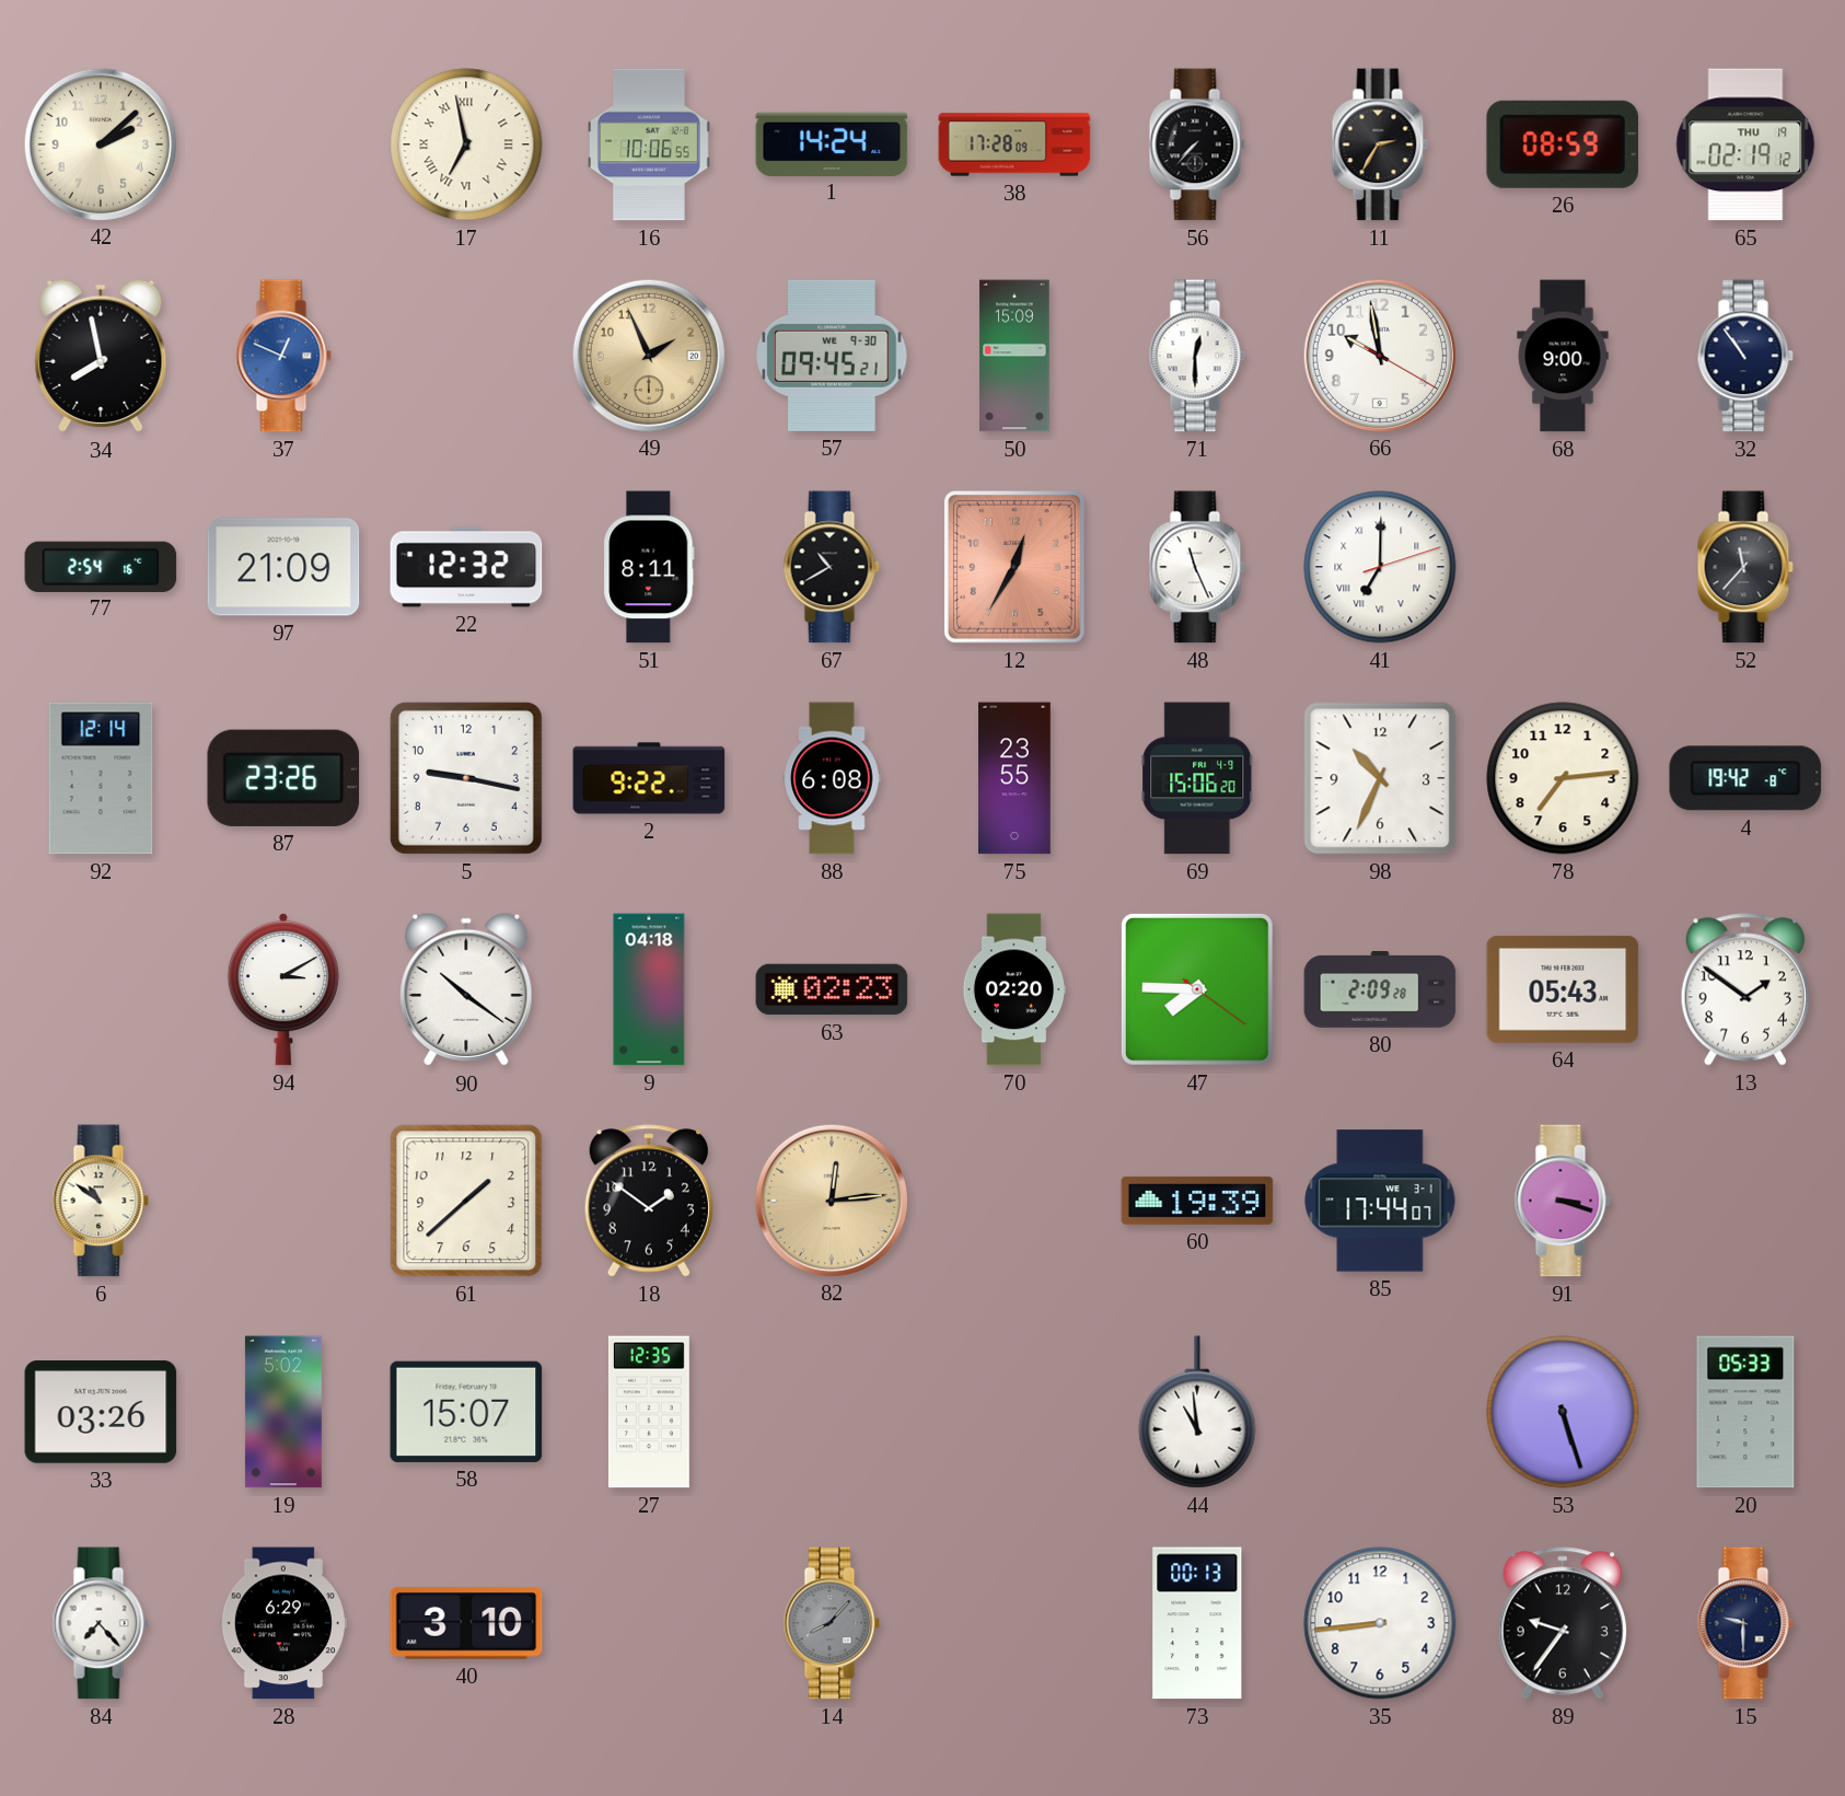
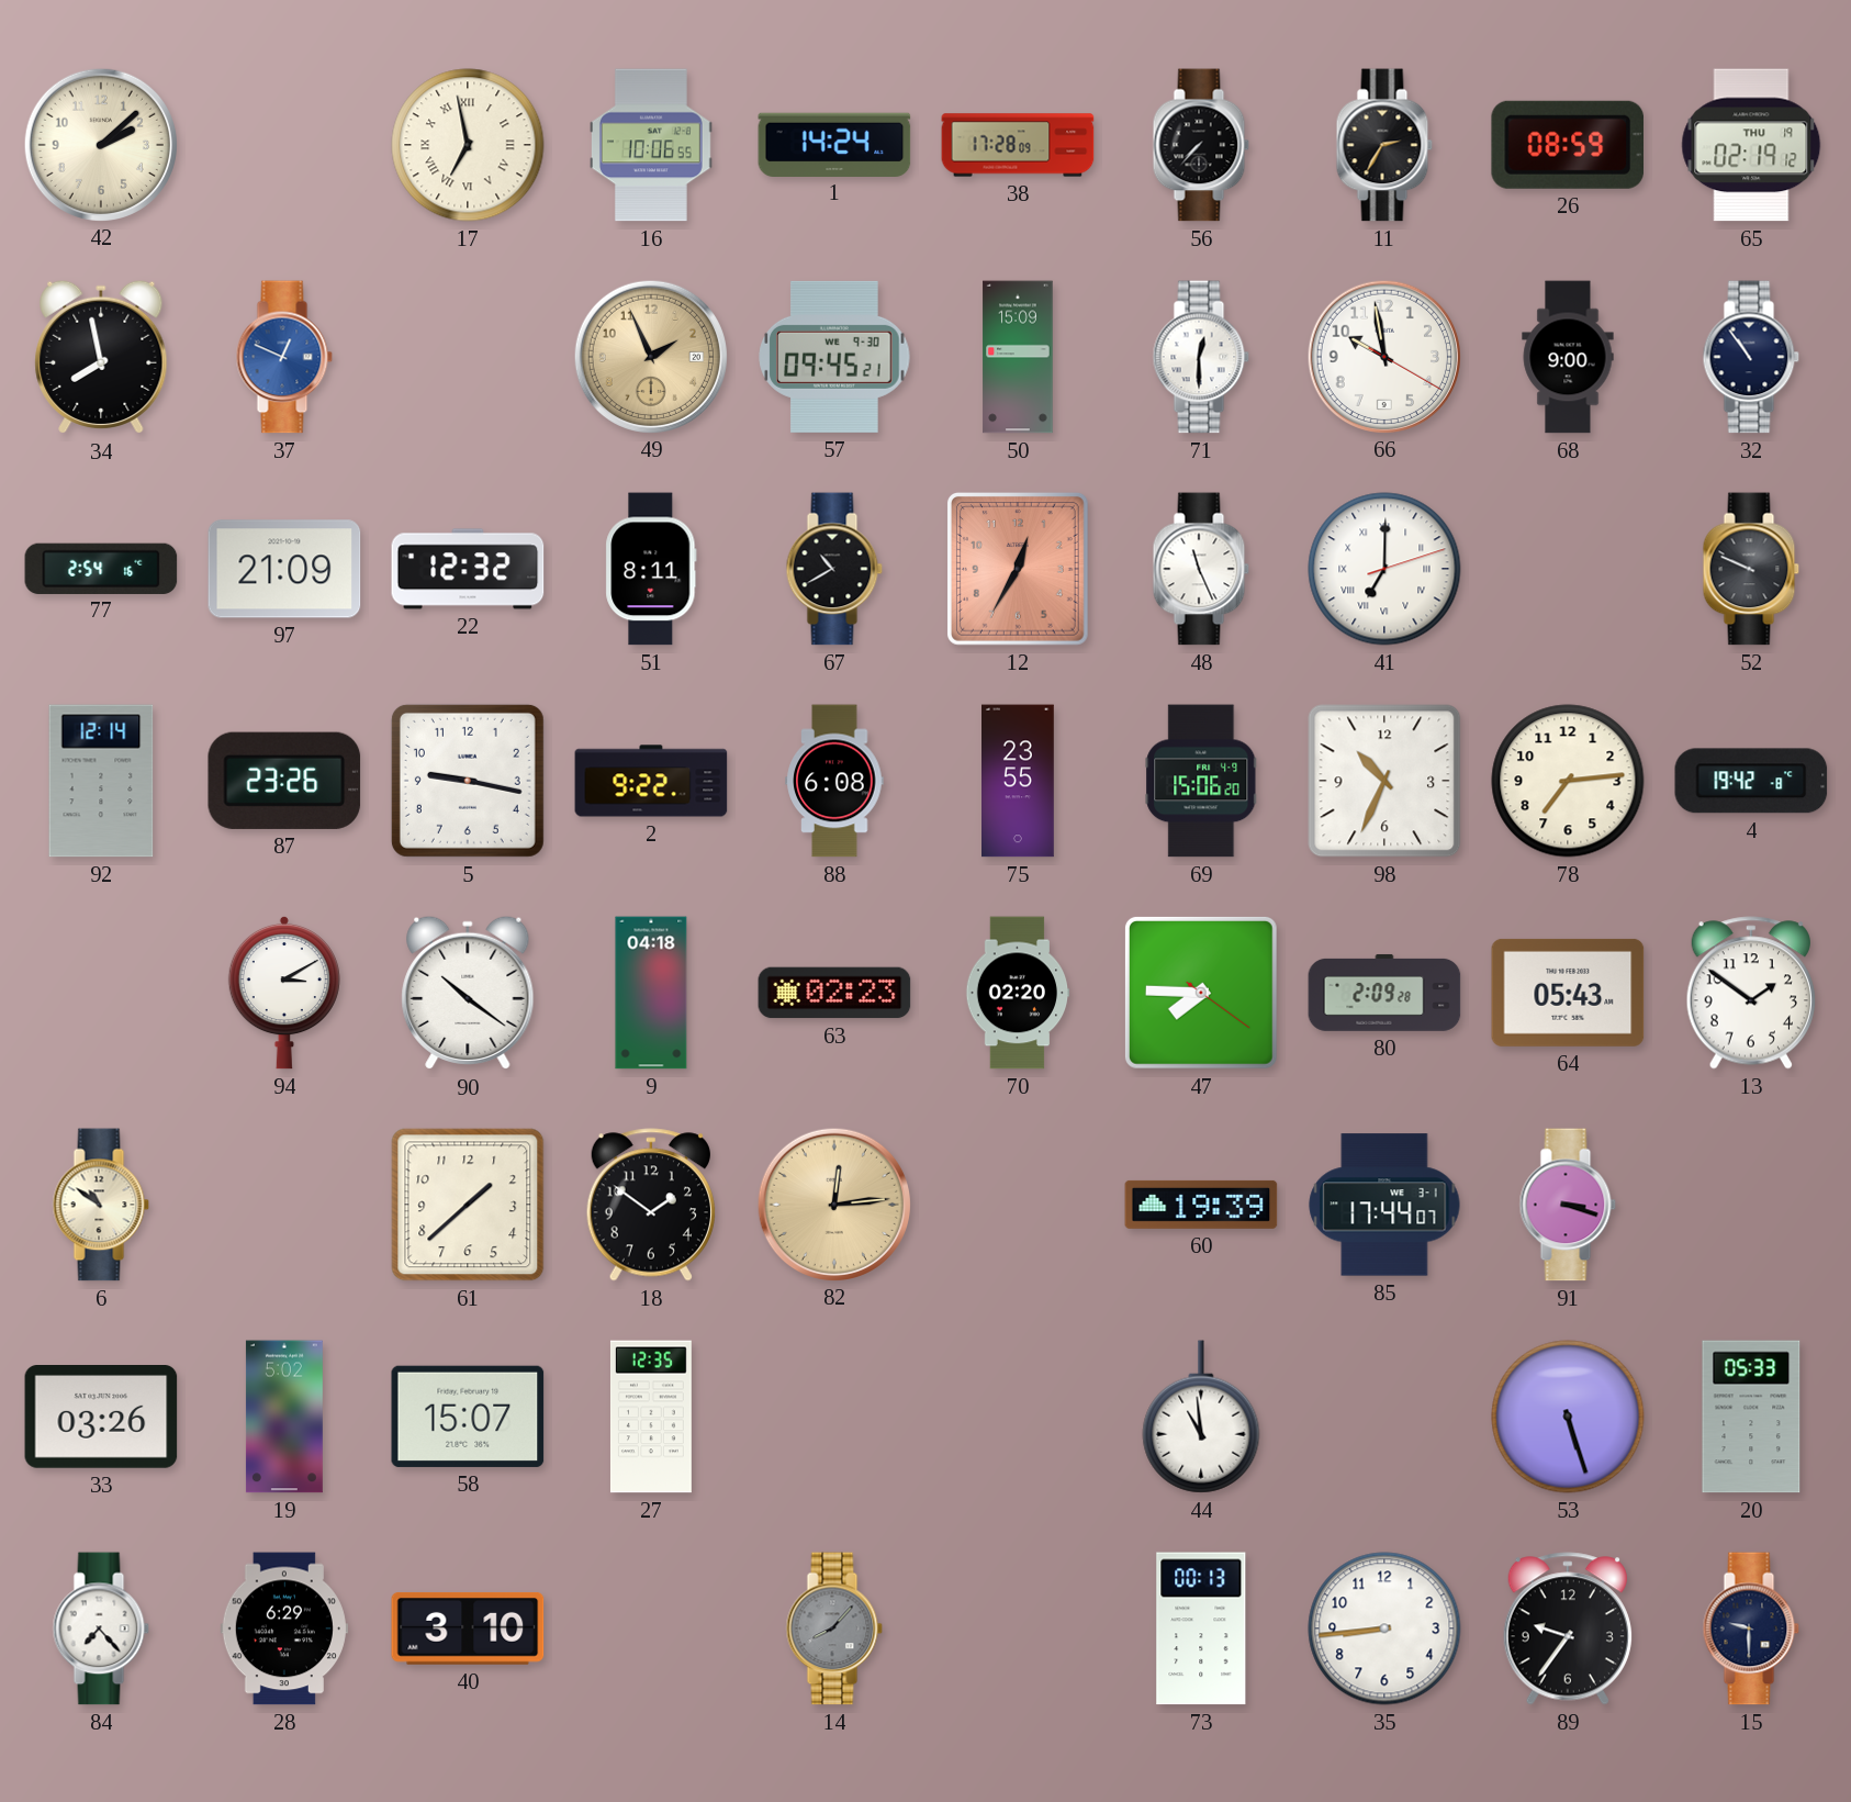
52: 11:37 -> 9:49
